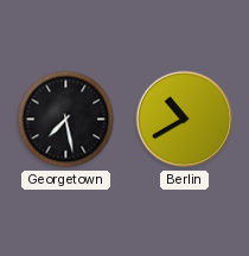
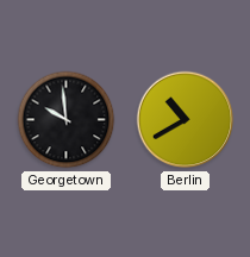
Georgetown: 7:28 -> 9:59
